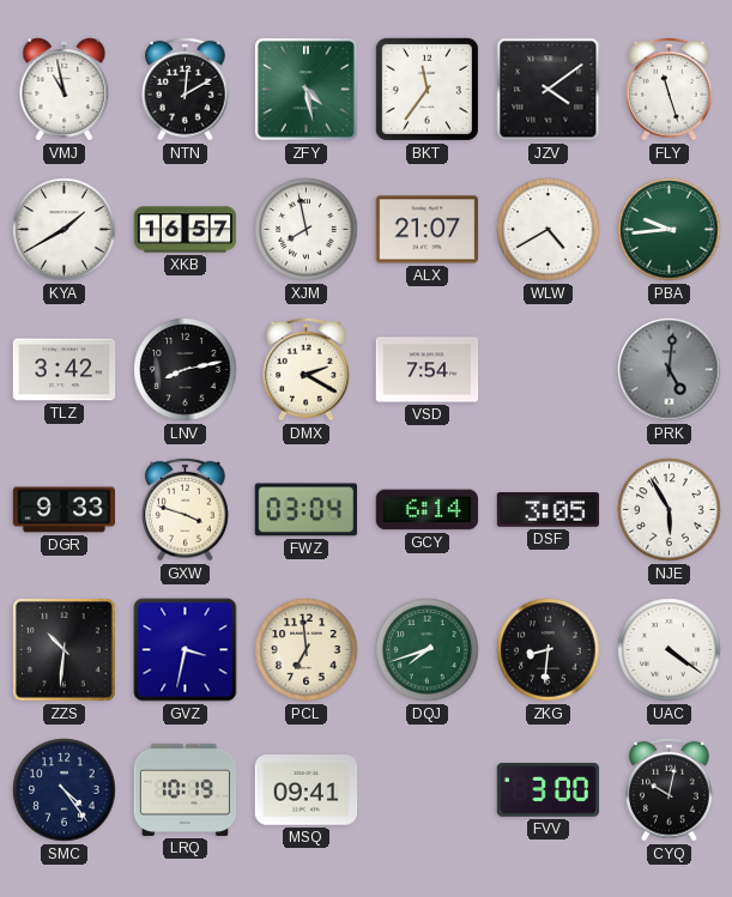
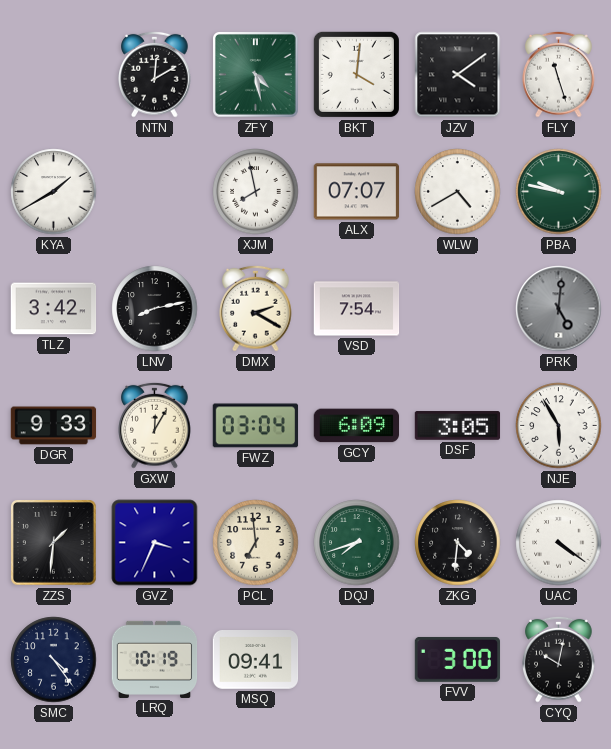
VMJ: 10:58 -> none
BKT: 11:36 -> 4:01
XKB: 16:57 -> none
ALX: 21:07 -> 07:07
PBA: 9:44 -> 9:47
GXW: 3:48 -> 12:05
GCY: 6:14 -> 6:09
ZZS: 10:31 -> 1:31
GVZ: 3:32 -> 3:34
ZKG: 8:31 -> 4:31
